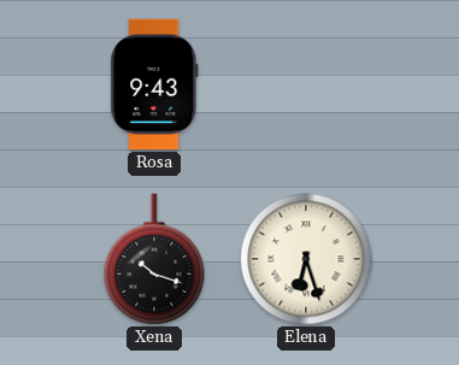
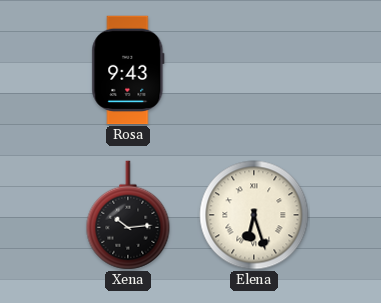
Xena: 10:18 -> 10:14
